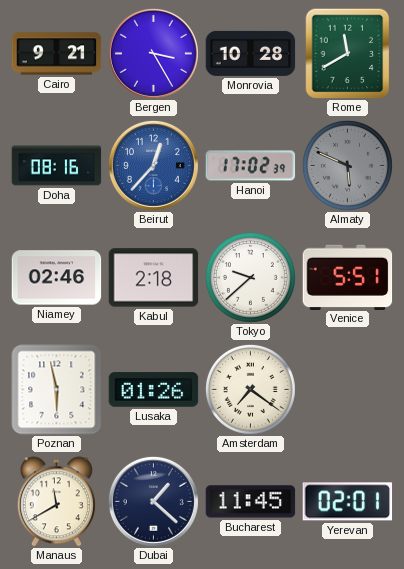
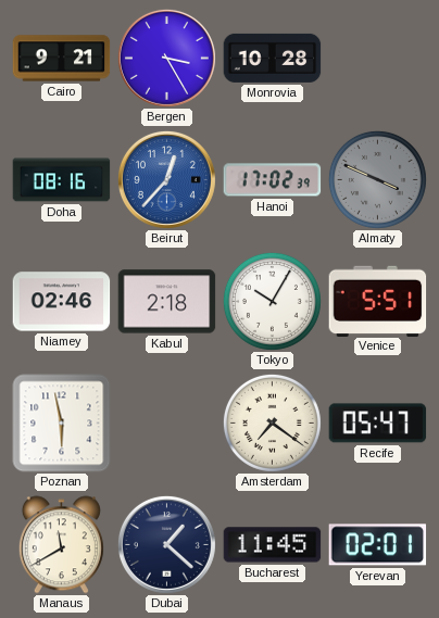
Rome: 11:40 -> none
Almaty: 5:49 -> 3:49
Tokyo: 9:38 -> 10:05
Lusaka: 01:26 -> none
Recife: none -> 05:47
